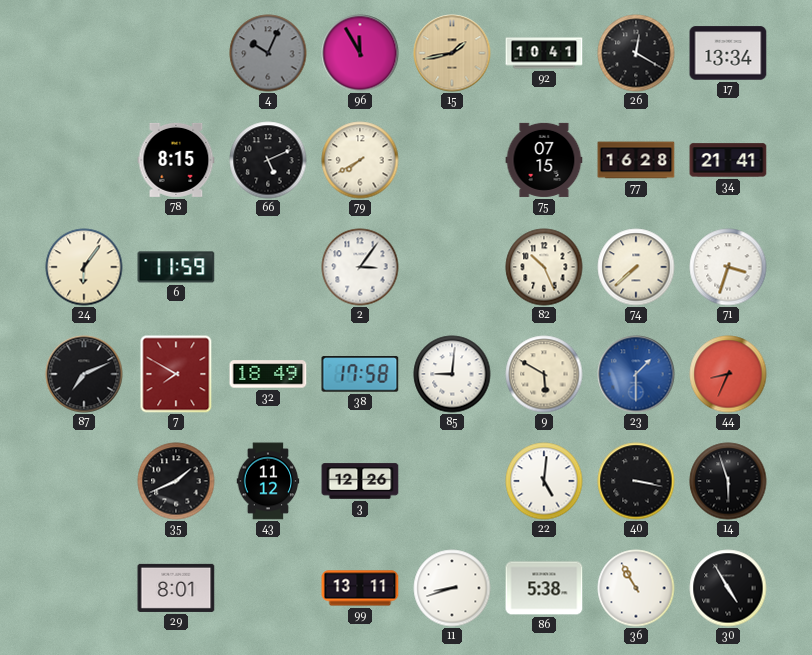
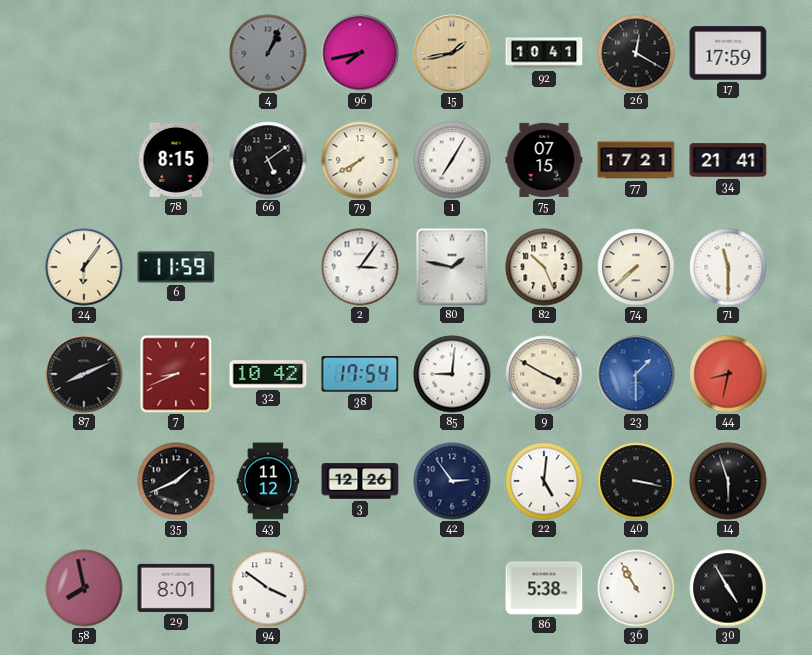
4: 10:04 -> 1:04
96: 11:55 -> 7:43
17: 13:34 -> 17:59
66: 5:11 -> 5:09
1: none -> 7:05
77: 16:28 -> 17:21
80: none -> 1:47
71: 3:33 -> 11:30
87: 7:11 -> 8:11
7: 7:50 -> 8:41
32: 18:49 -> 10:42
38: 17:58 -> 17:54
9: 5:50 -> 3:50
44: 8:34 -> 8:32
42: none -> 2:54
58: none -> 7:58
94: none -> 3:51
99: 13:11 -> none
11: 8:42 -> none
